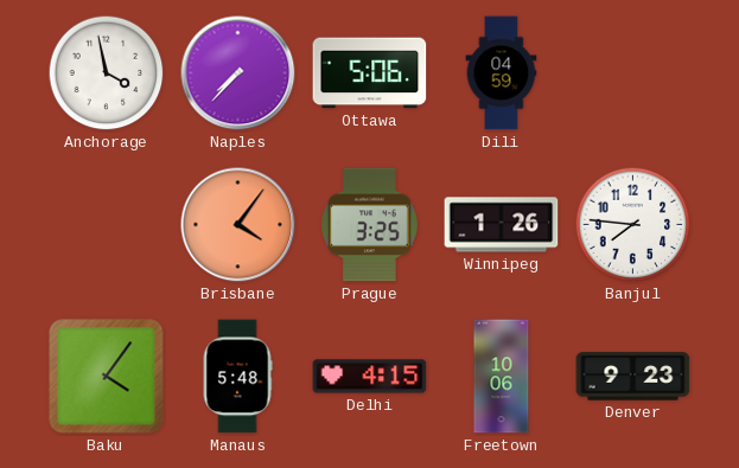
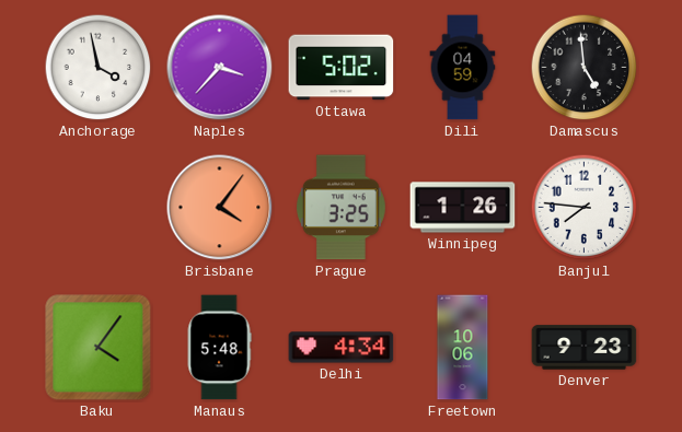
Naples: 7:37 -> 3:37
Ottawa: 5:06 -> 5:02
Damascus: none -> 4:59
Delhi: 4:15 -> 4:34
